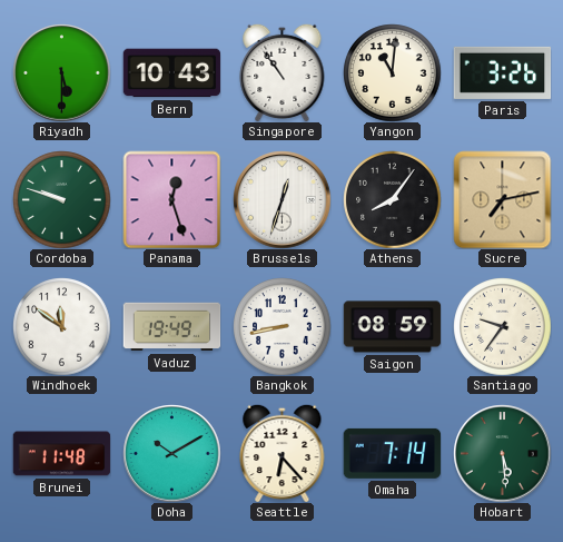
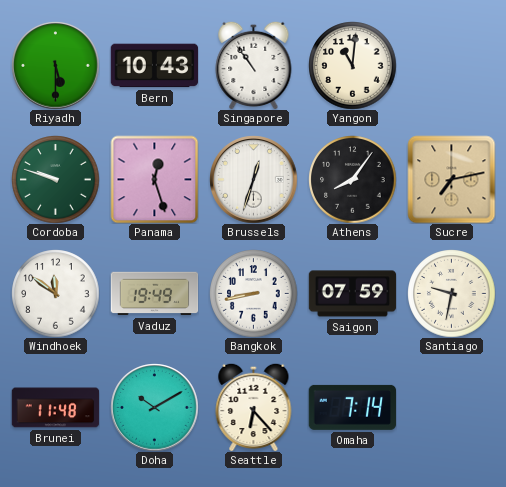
Paris: 3:26 -> none
Saigon: 08:59 -> 07:59
Santiago: 9:36 -> 9:32
Hobart: 5:29 -> none
